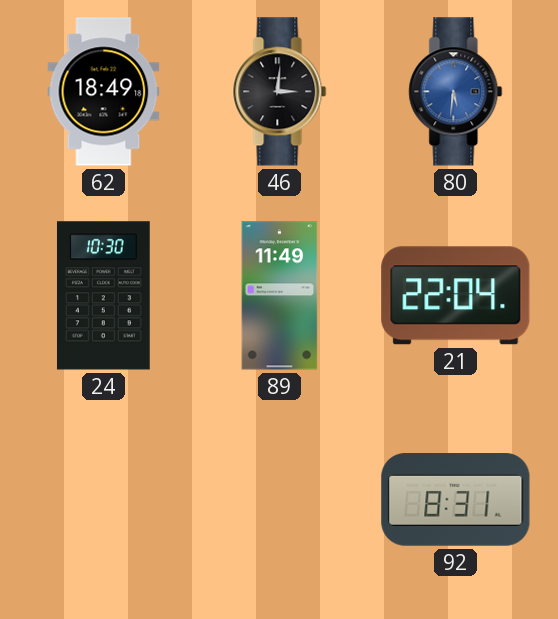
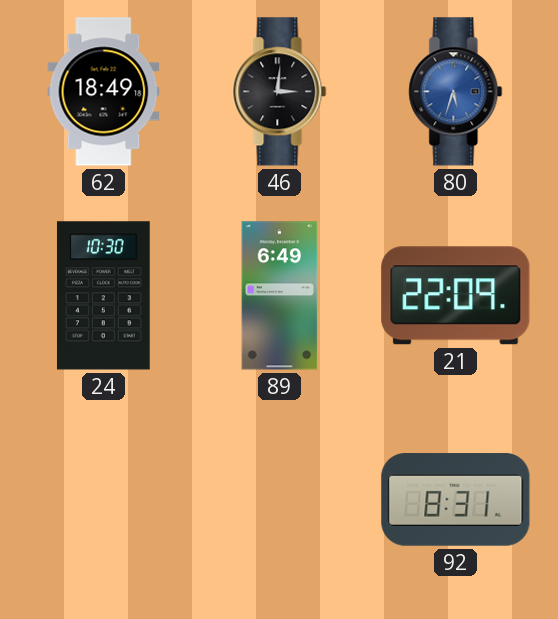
80: 5:31 -> 5:33
89: 11:49 -> 6:49
21: 22:04 -> 22:09
